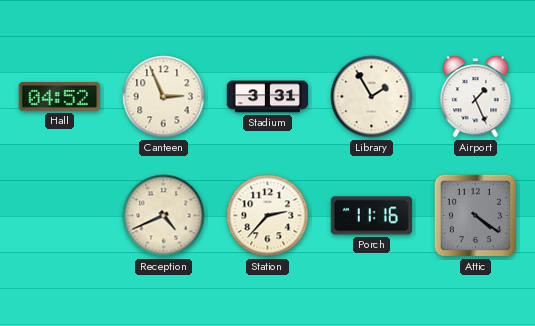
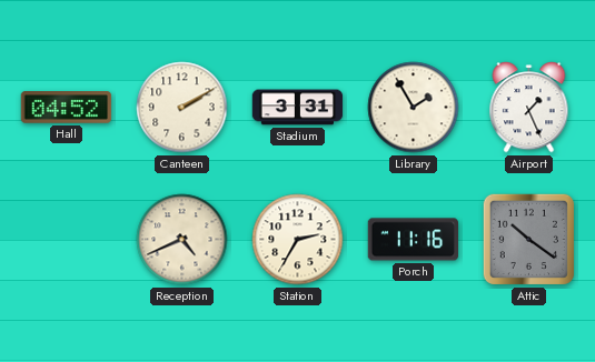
Canteen: 2:56 -> 2:10
Station: 2:37 -> 2:35
Attic: 4:21 -> 10:21
